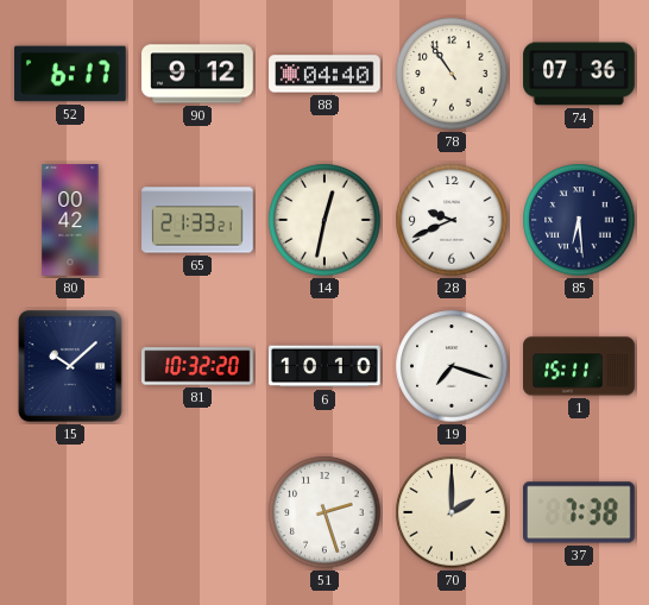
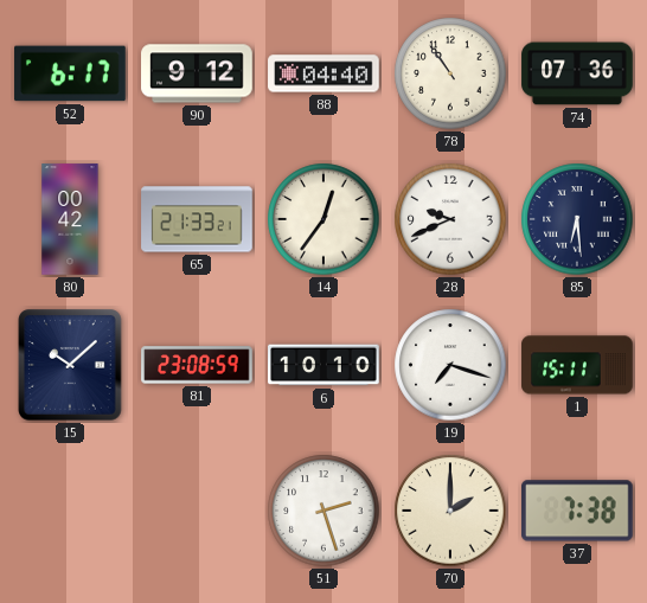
14: 12:32 -> 12:36
81: 10:32 -> 23:08
